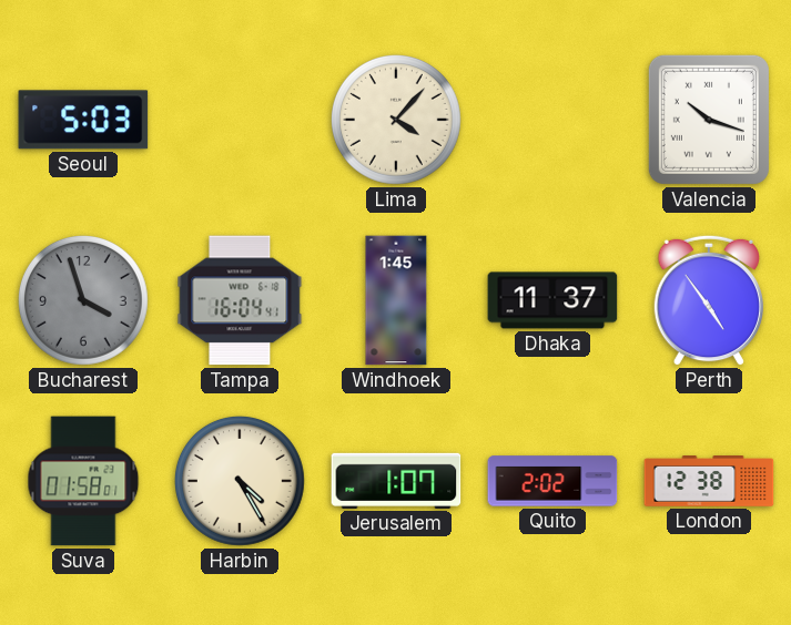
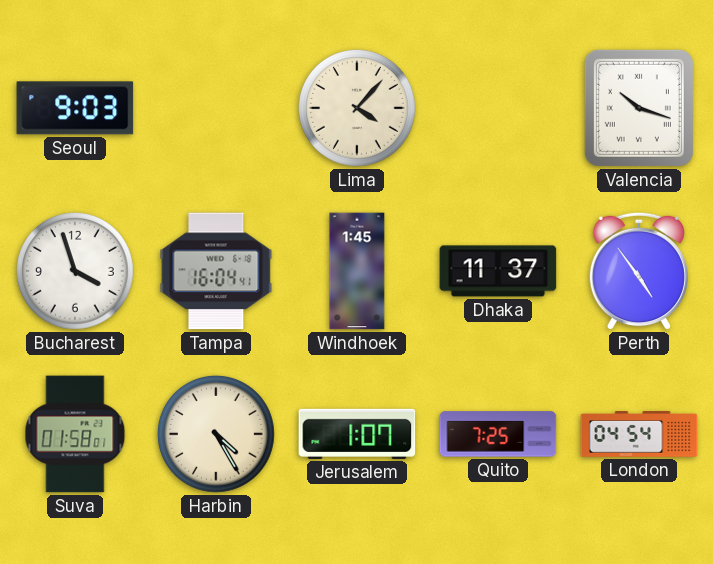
Seoul: 5:03 -> 9:03
Bucharest dial: grey -> white
Quito: 2:02 -> 7:25
London: 12:38 -> 04:54
